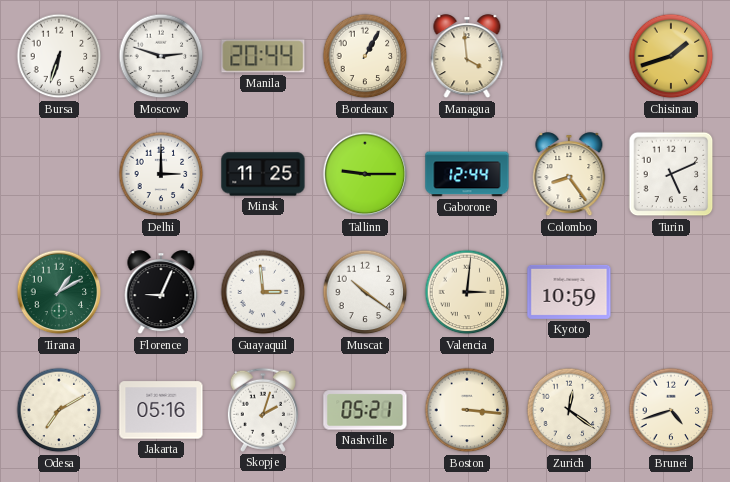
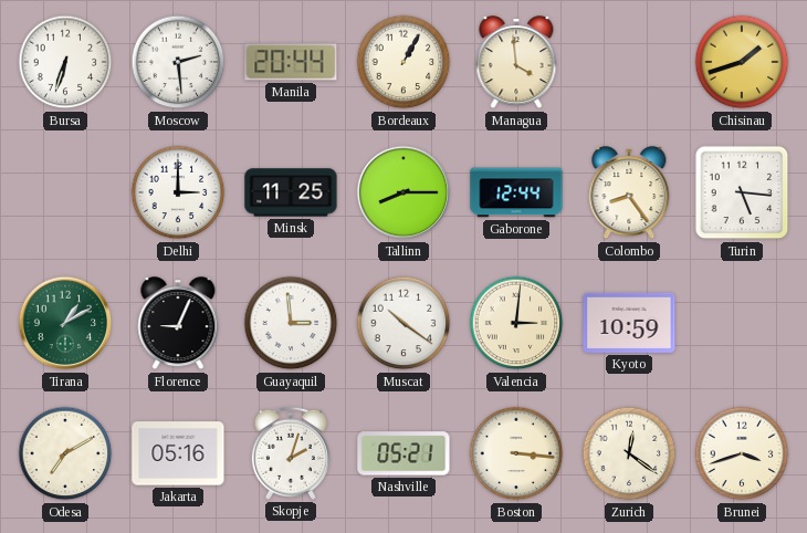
Moscow: 2:48 -> 2:29
Tallinn: 9:15 -> 8:15
Turin: 5:11 -> 5:16
Brunei: 4:42 -> 3:42
